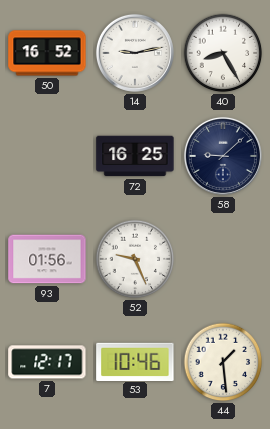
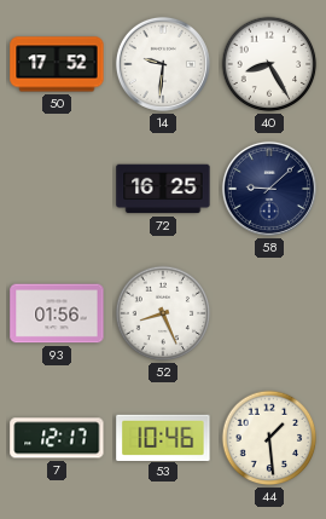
50: 16:52 -> 17:52
14: 9:13 -> 9:31
52: 9:26 -> 8:26
